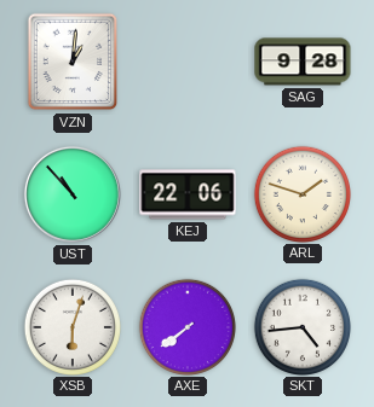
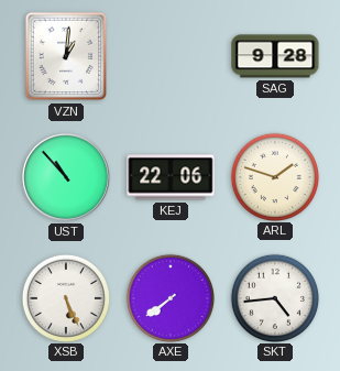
XSB: 6:03 -> 5:26
